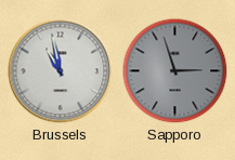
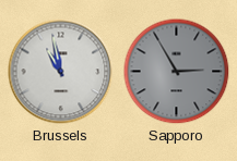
Sapporo: 2:57 -> 2:55
